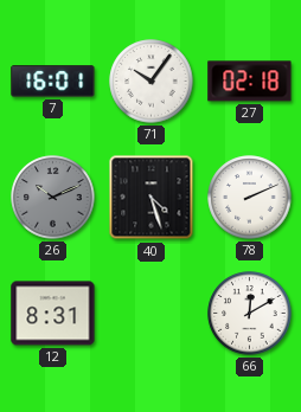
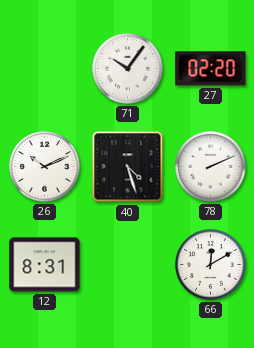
7: 16:01 -> none
27: 02:18 -> 02:20
26 dial: grey -> white
